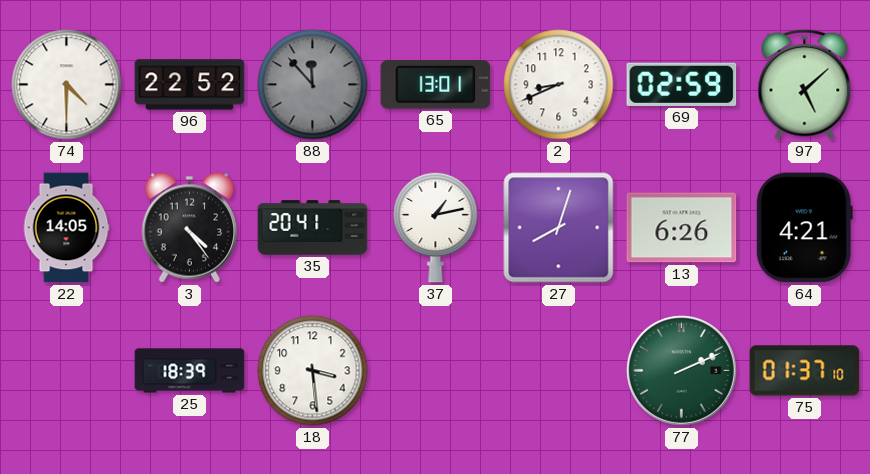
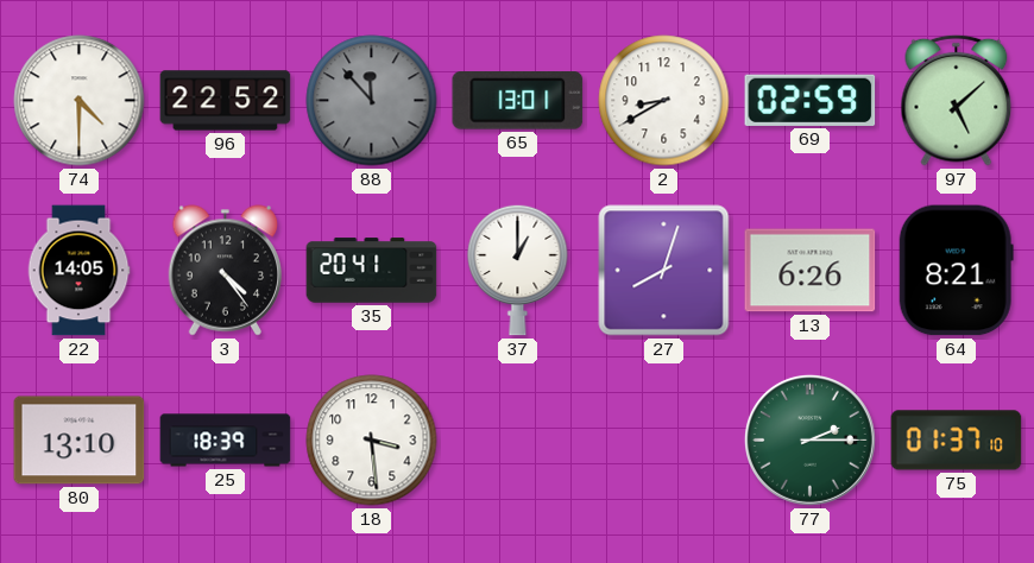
2: 8:41 -> 8:40
37: 1:13 -> 1:00
64: 4:21 -> 8:21
80: none -> 13:10
77: 2:11 -> 2:15
